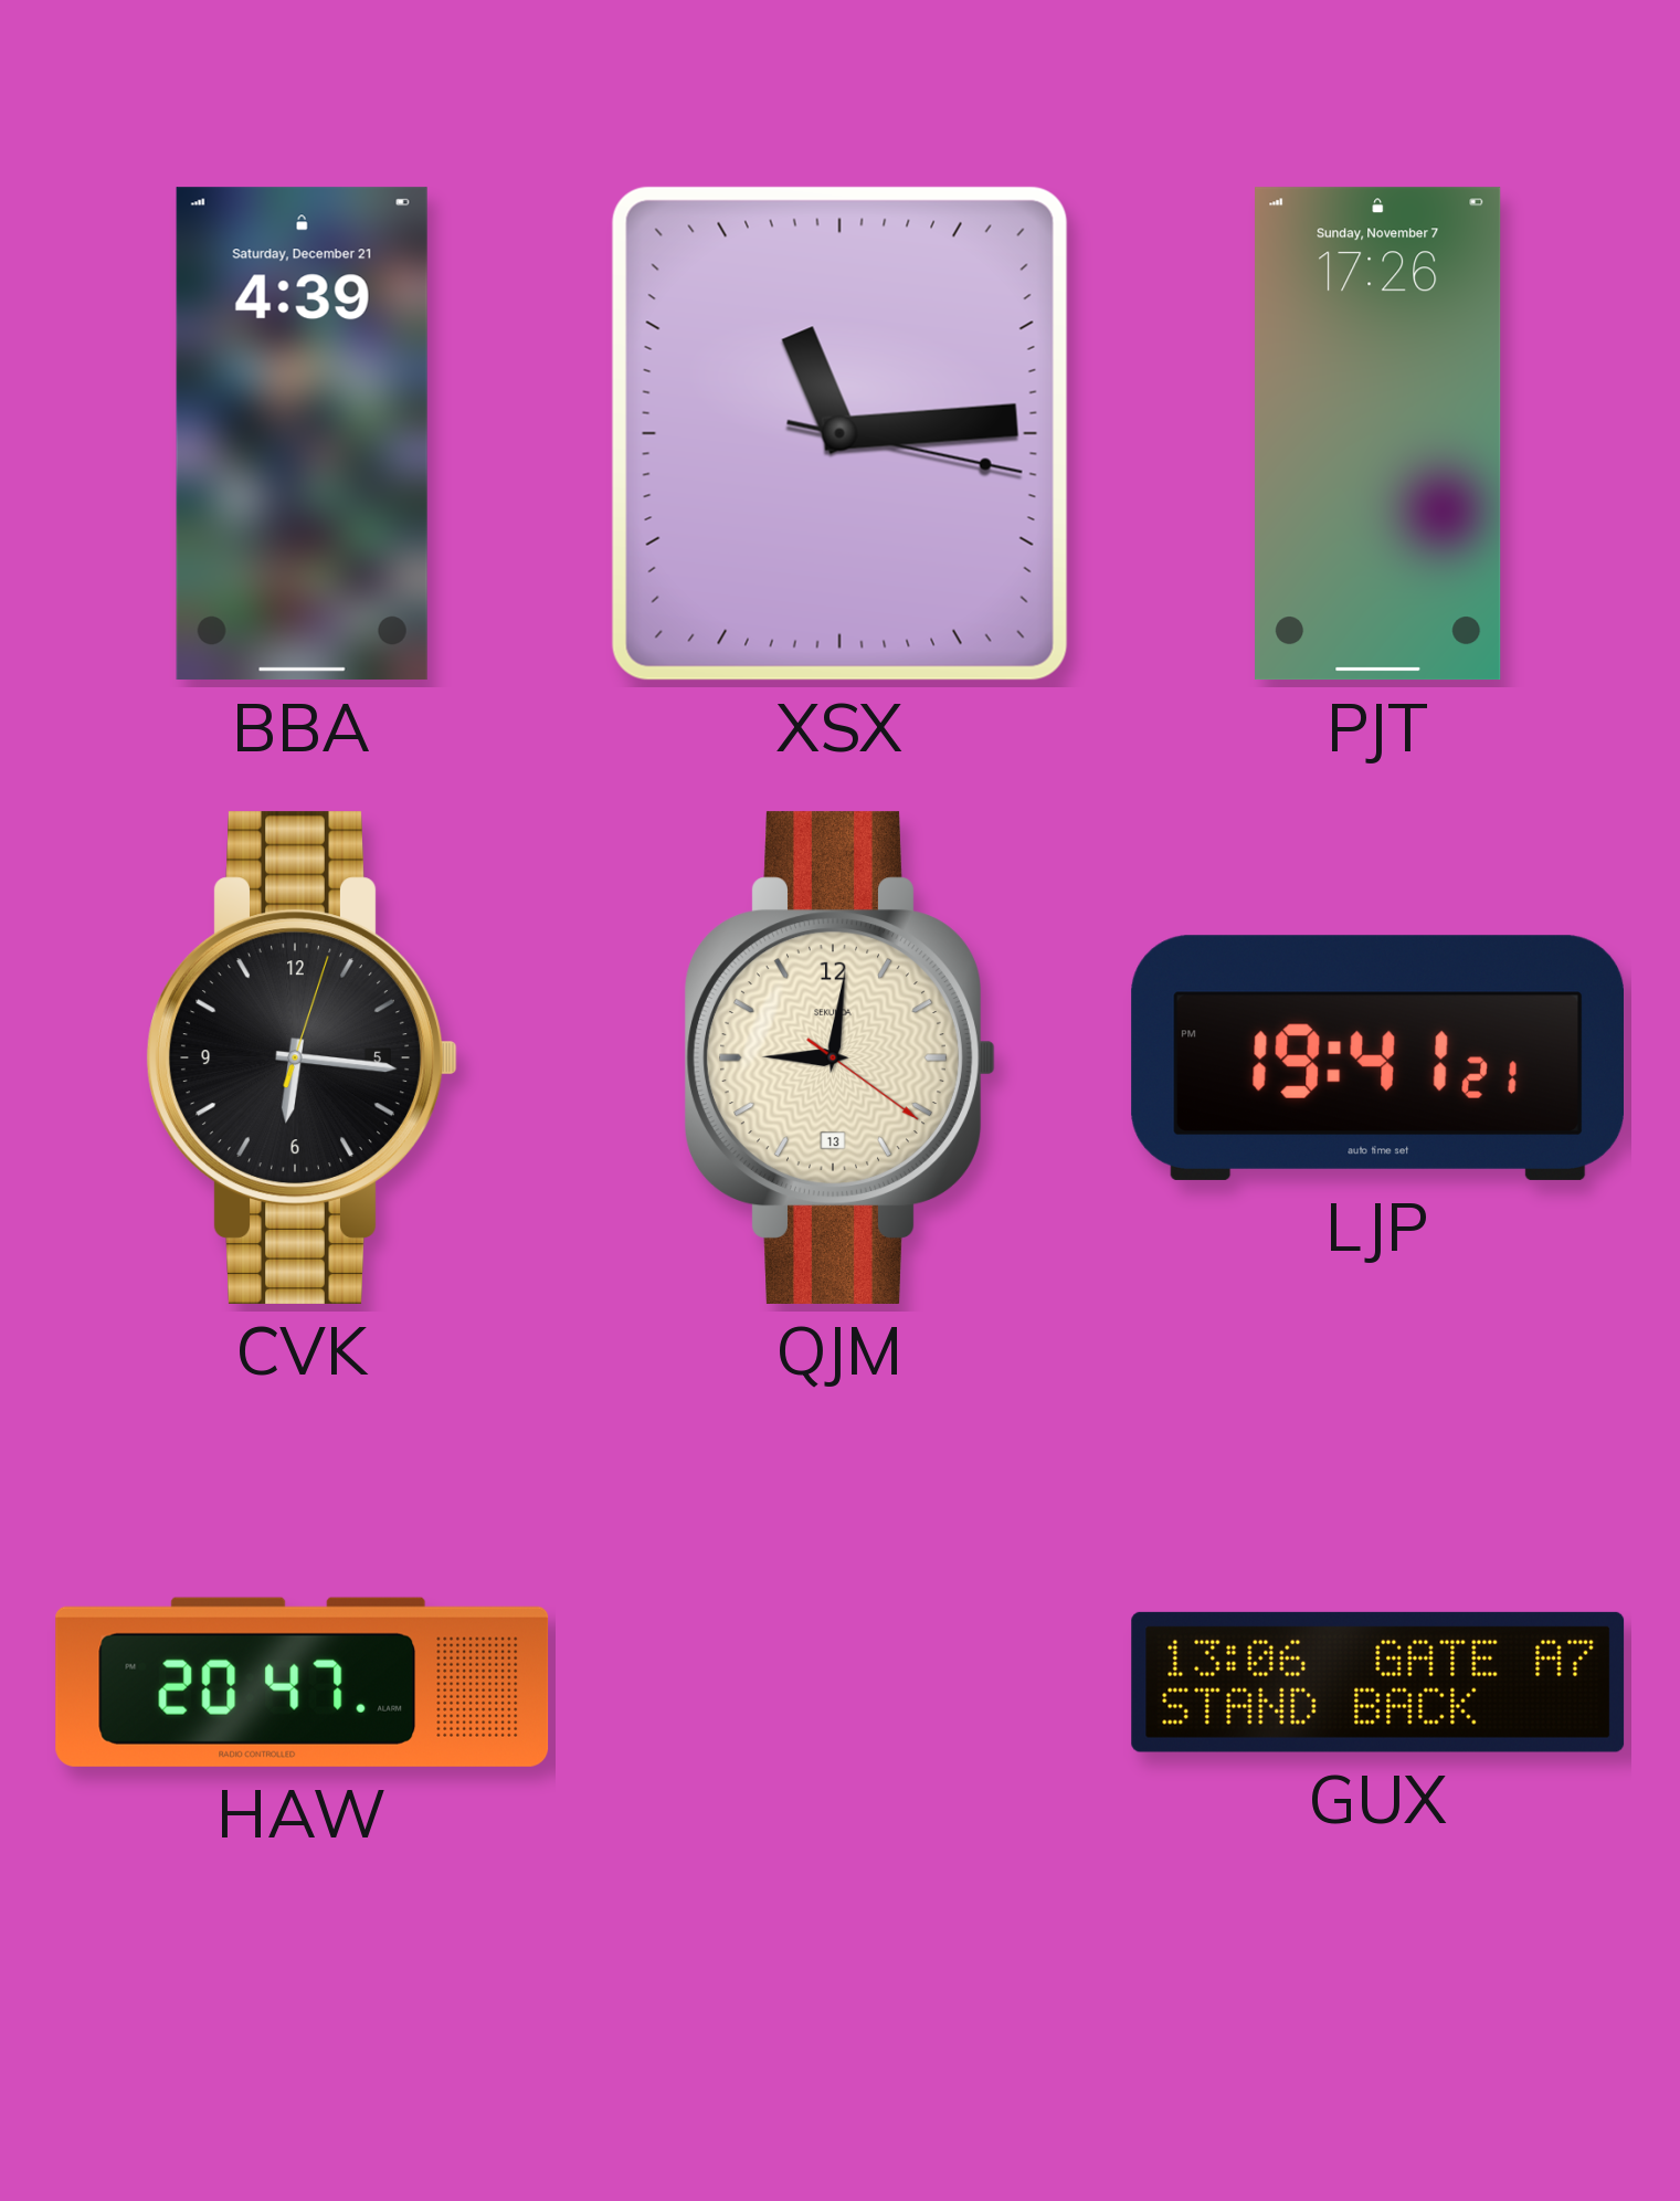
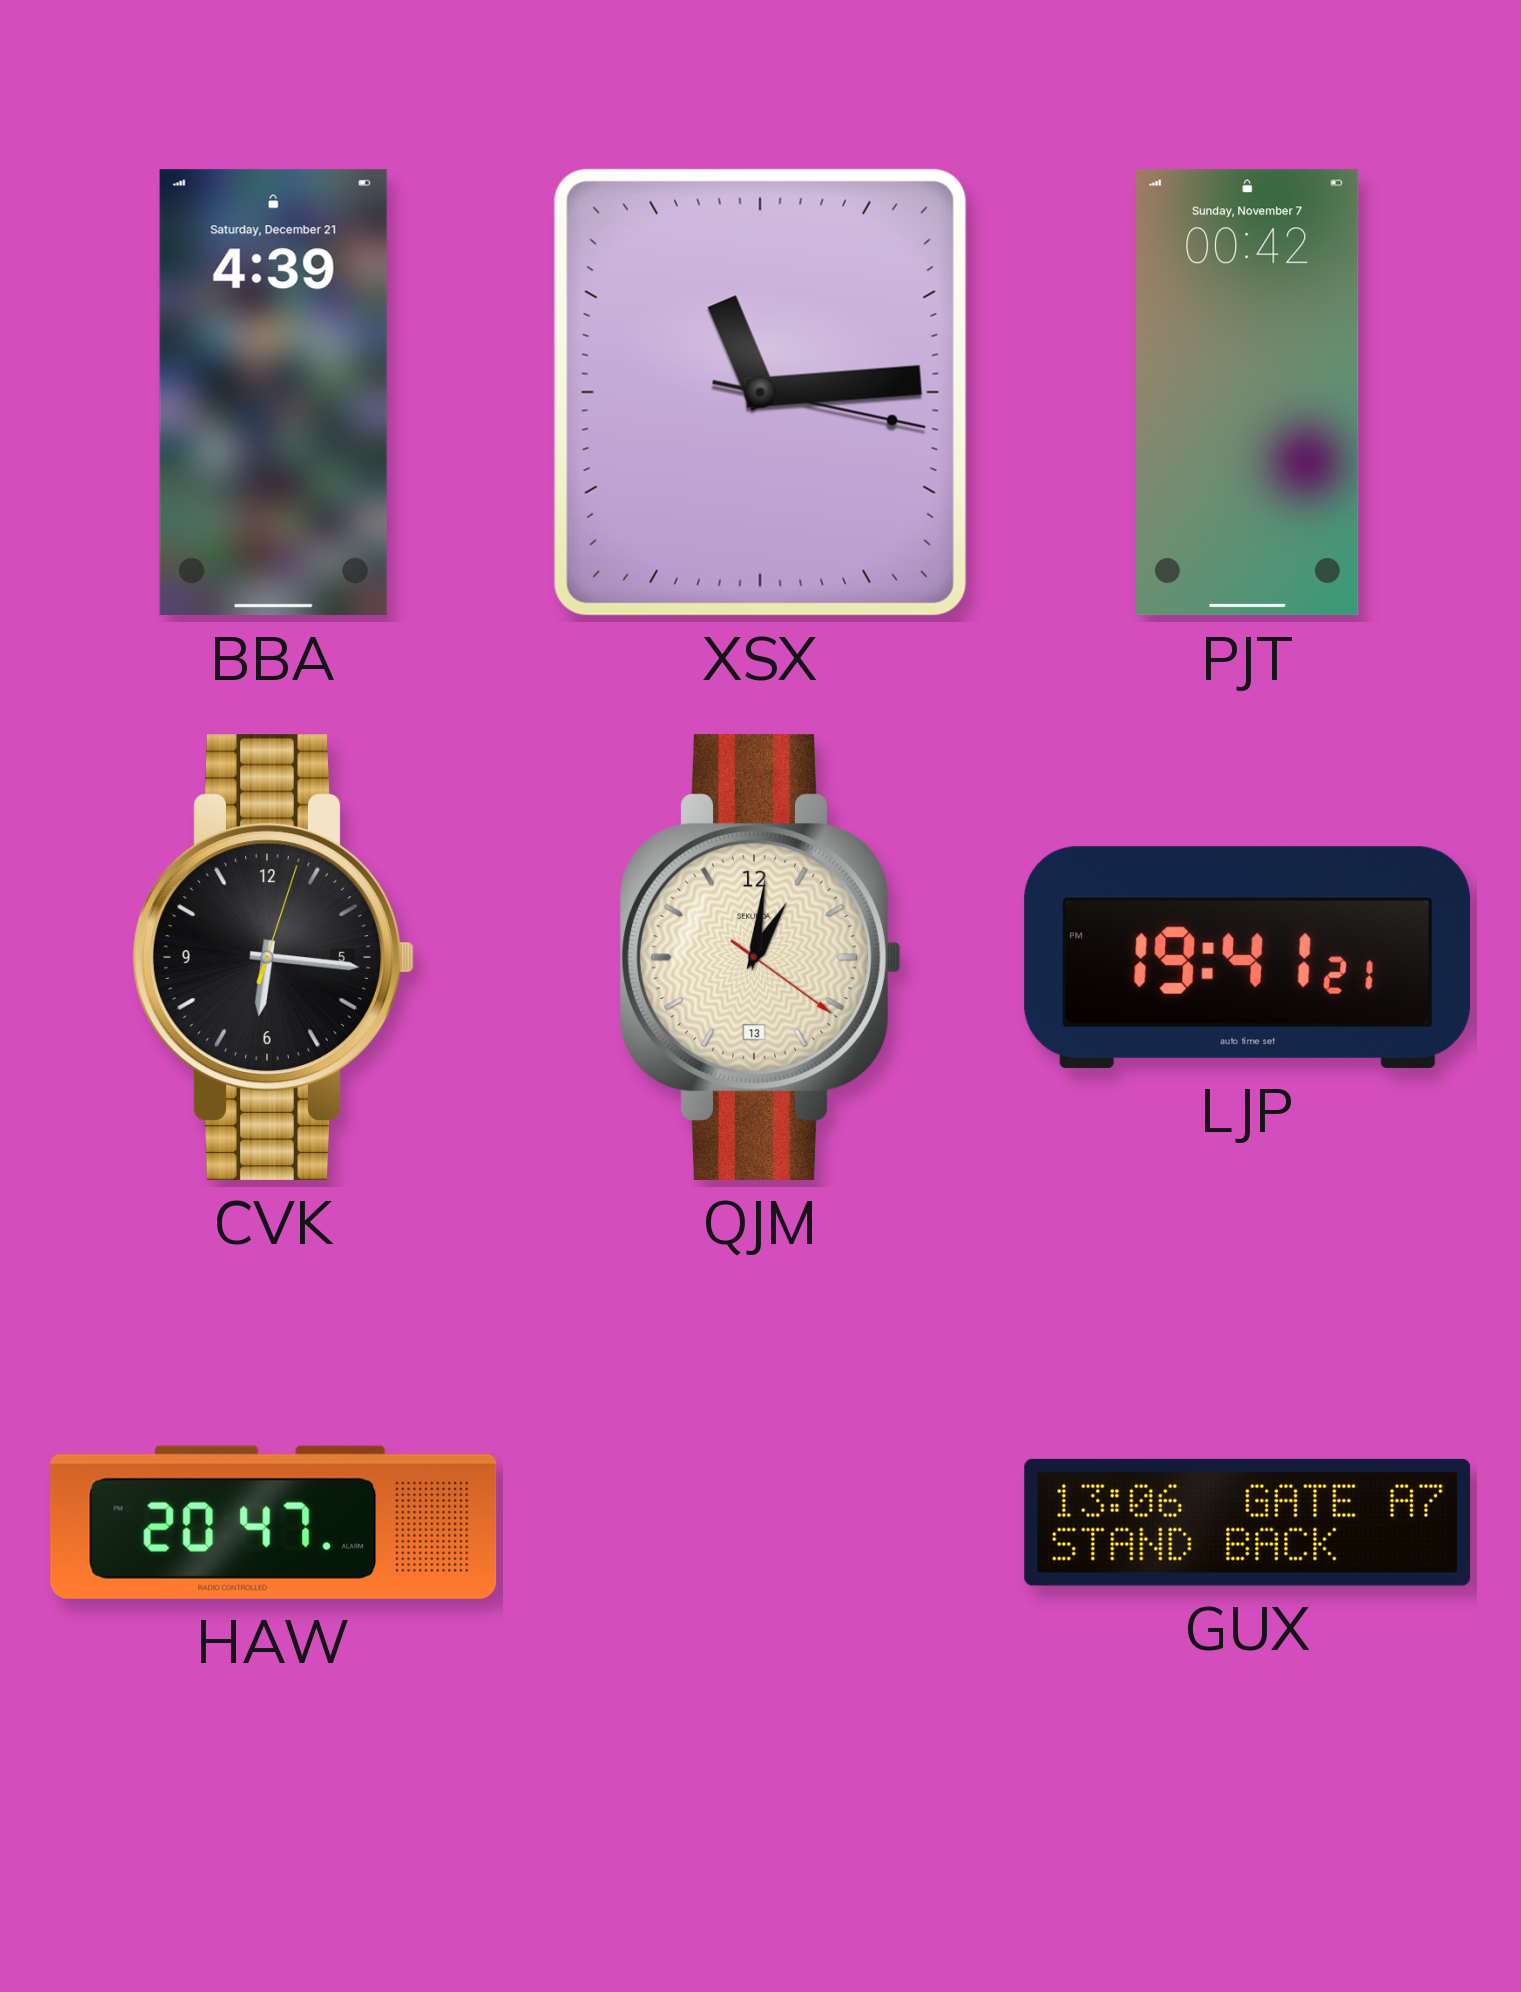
PJT: 17:26 -> 00:42
QJM: 9:01 -> 1:01
